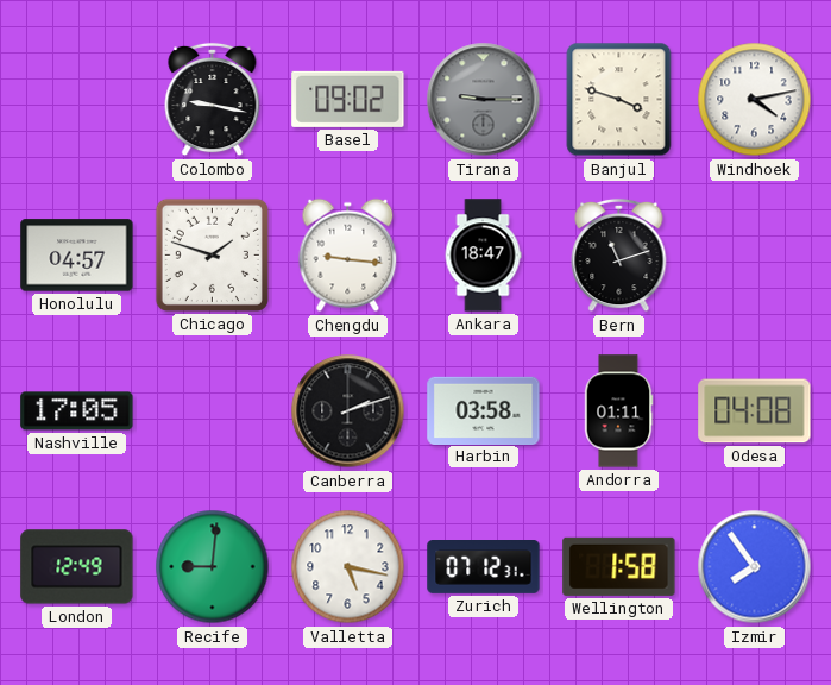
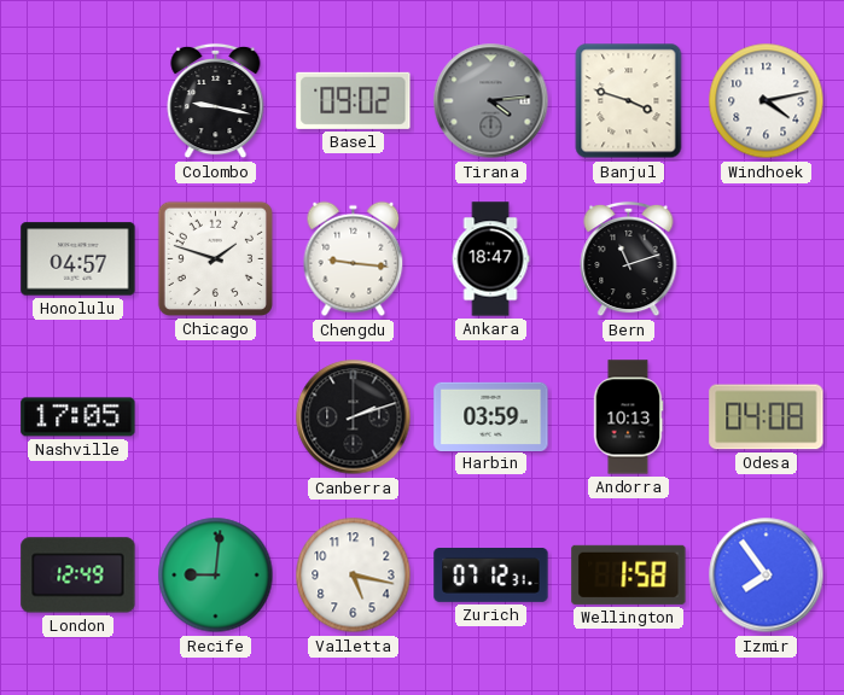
Tirana: 9:15 -> 4:14
Harbin: 03:58 -> 03:59
Andorra: 01:11 -> 10:13
